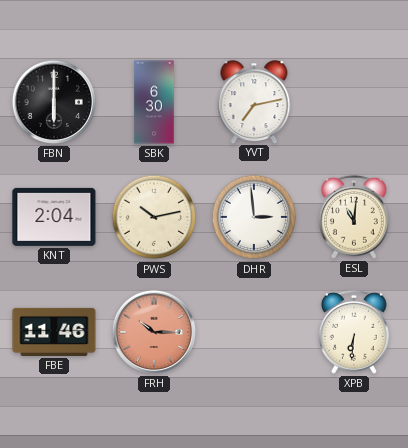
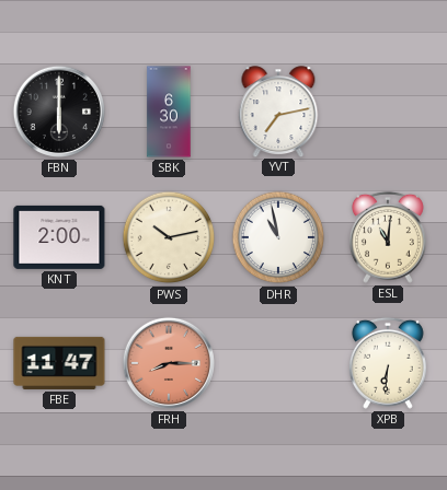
KNT: 2:04 -> 2:00
DHR: 2:59 -> 10:58
FBE: 11:46 -> 11:47
FRH: 10:15 -> 8:15
